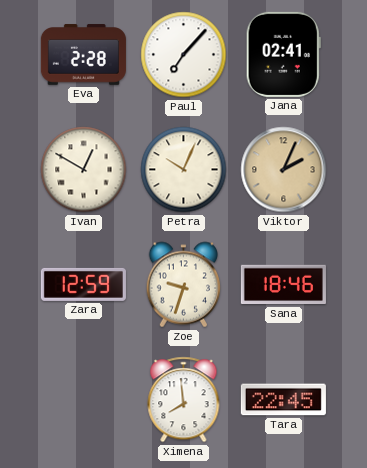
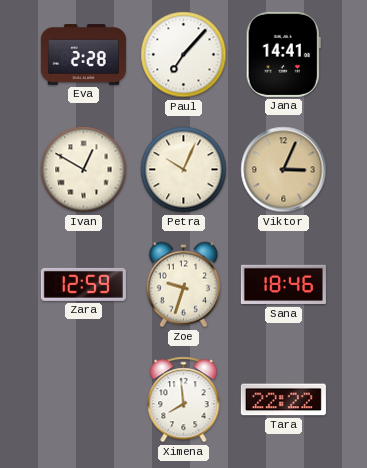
Jana: 02:41 -> 14:41
Viktor: 2:04 -> 3:04
Tara: 22:45 -> 22:22
